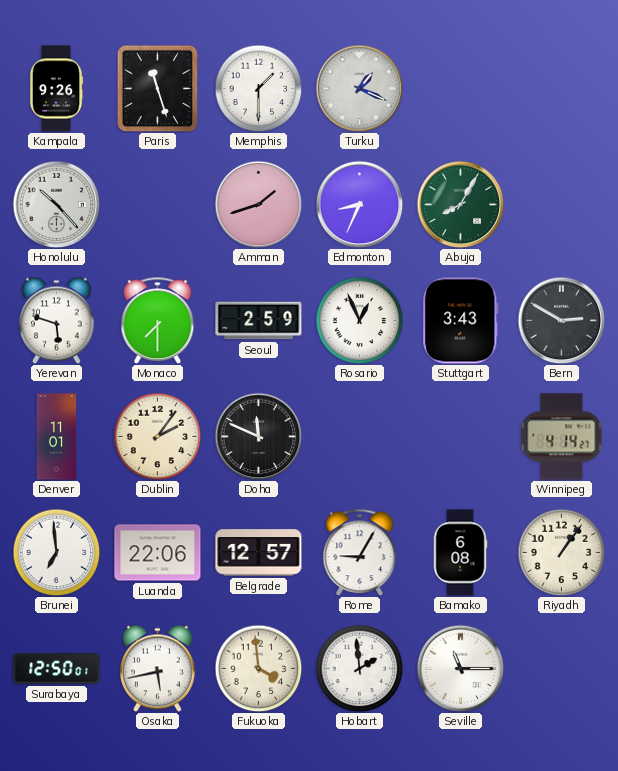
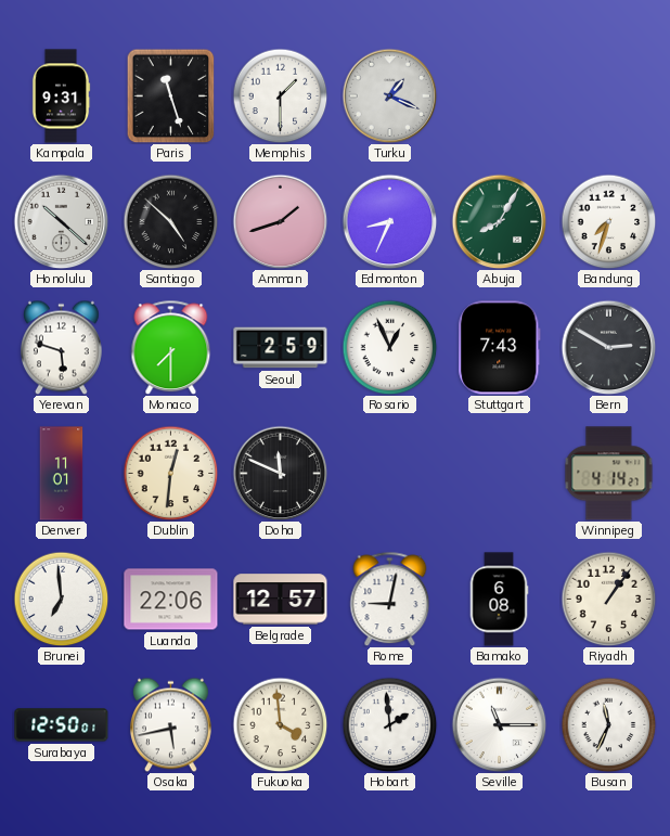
Kampala: 9:26 -> 9:31
Honolulu: 10:23 -> 10:22
Santiago: none -> 4:52
Bandung: none -> 7:33
Stuttgart: 3:43 -> 7:43
Dublin: 2:06 -> 12:31
Rome: 9:05 -> 9:02
Busan: none -> 11:34
